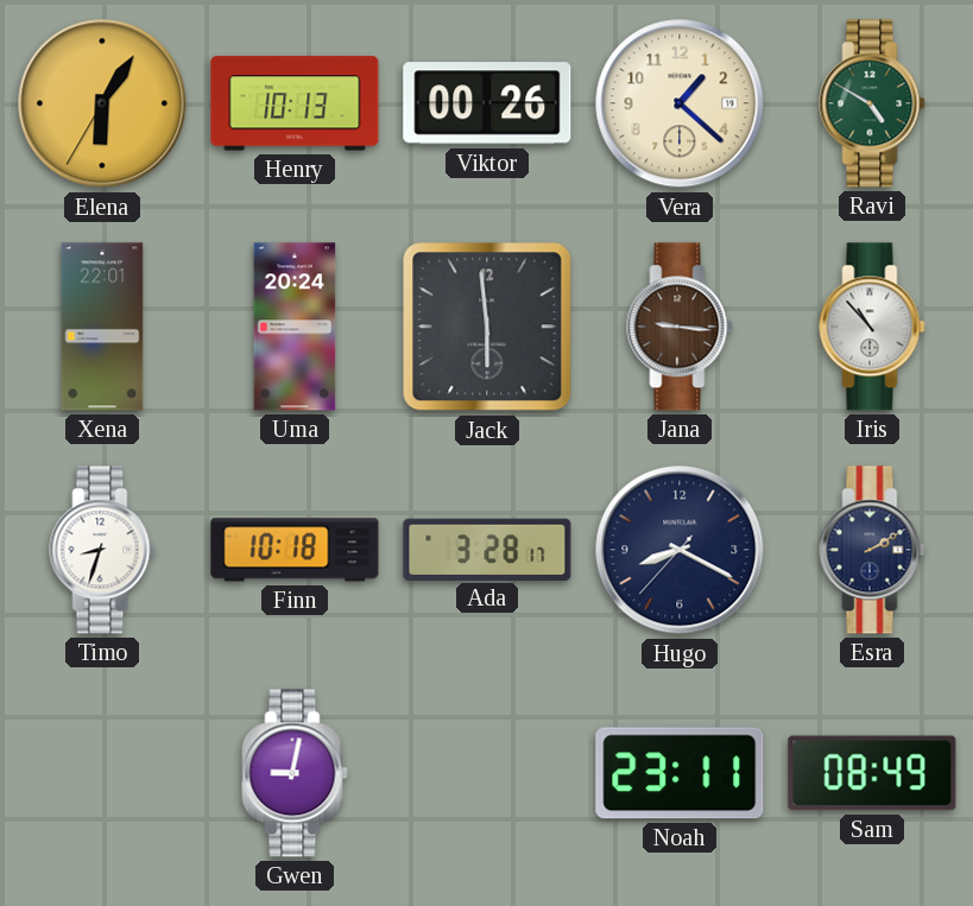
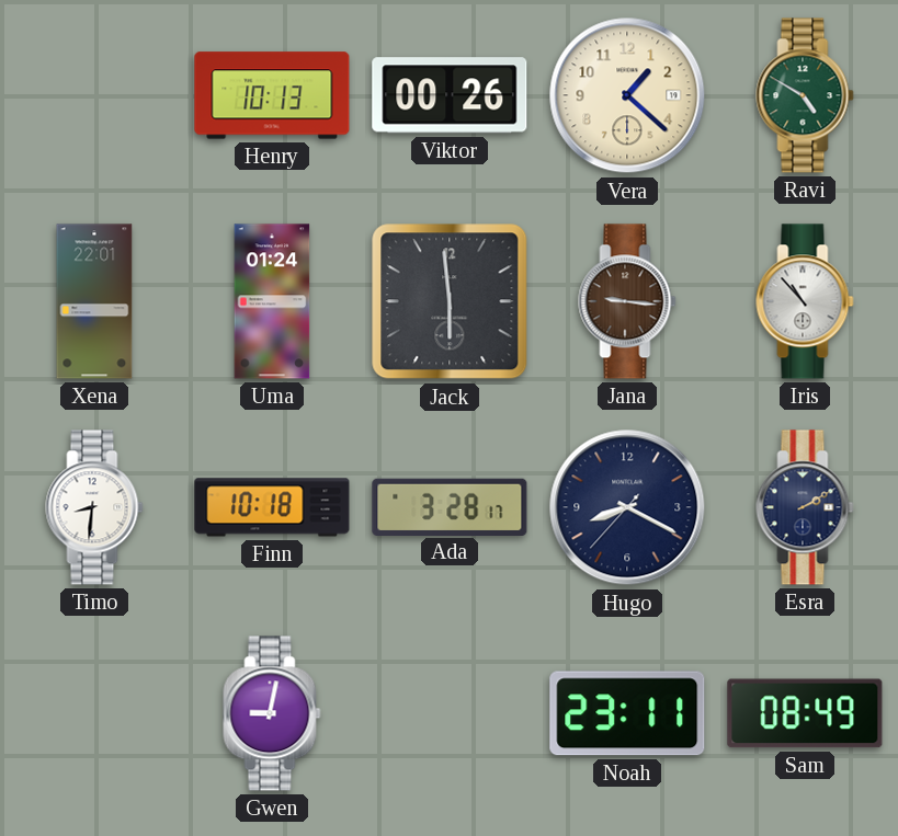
Elena: 6:05 -> none
Uma: 20:24 -> 01:24
Timo: 8:33 -> 8:31
